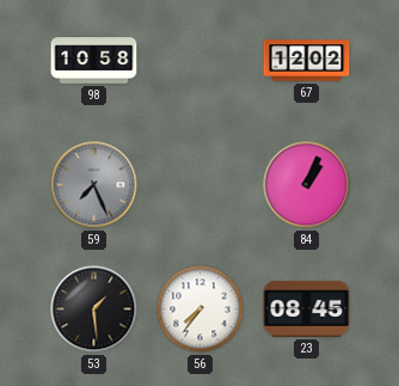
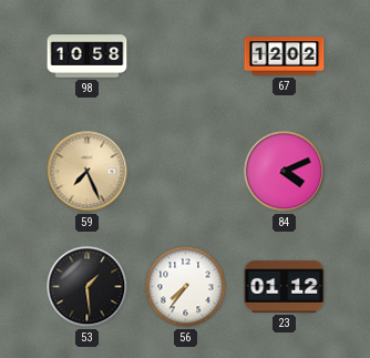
59 dial: grey -> champagne
84: 1:04 -> 4:11
23: 08:45 -> 01:12
